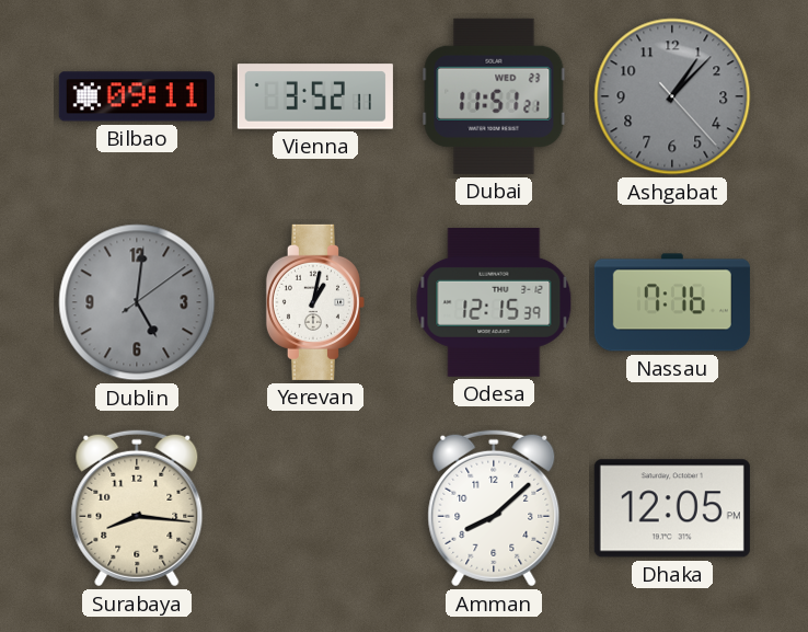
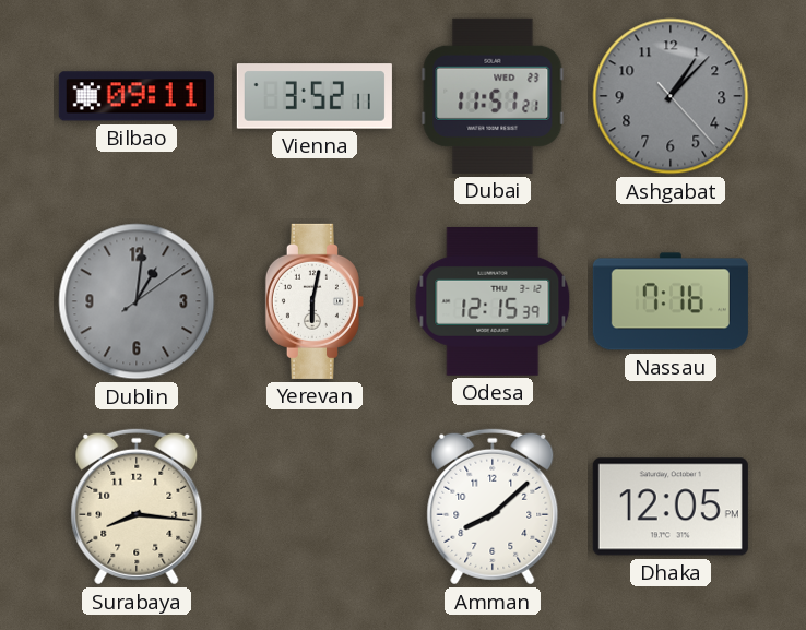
Dublin: 5:01 -> 1:01
Yerevan: 1:02 -> 6:02
